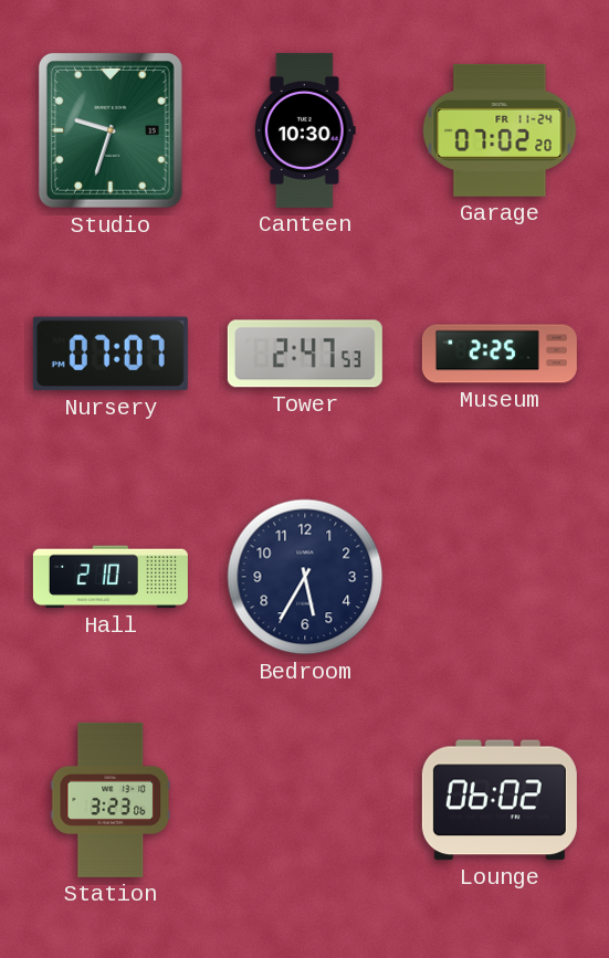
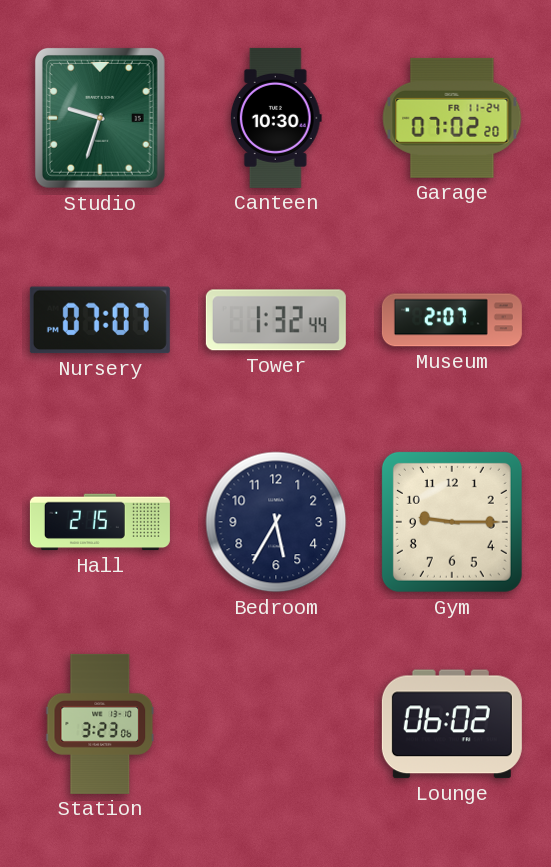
Tower: 2:47 -> 1:32
Museum: 2:25 -> 2:07
Hall: 2:10 -> 2:15
Gym: none -> 9:15
